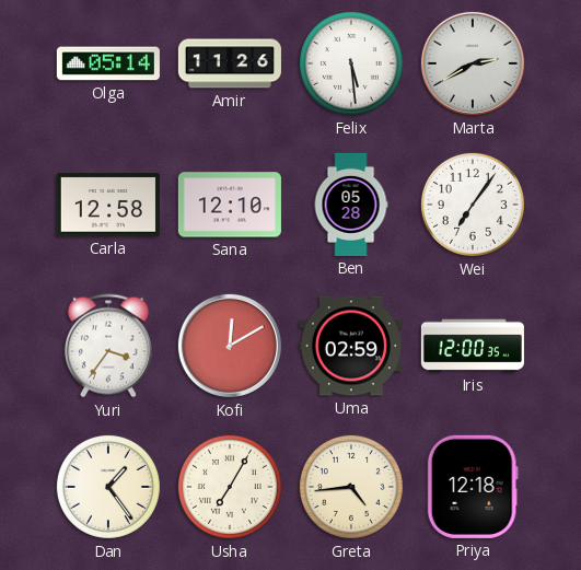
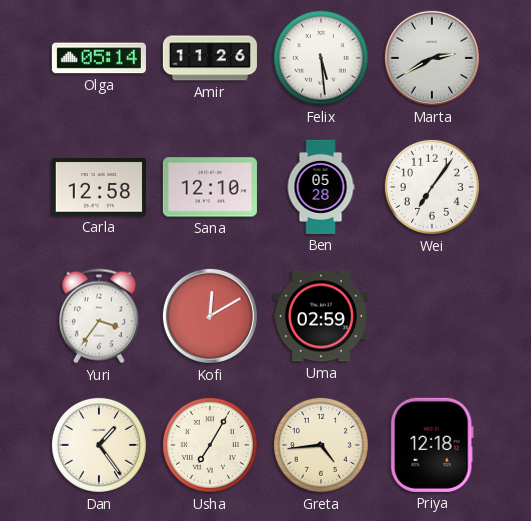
Iris: 12:00 -> none
